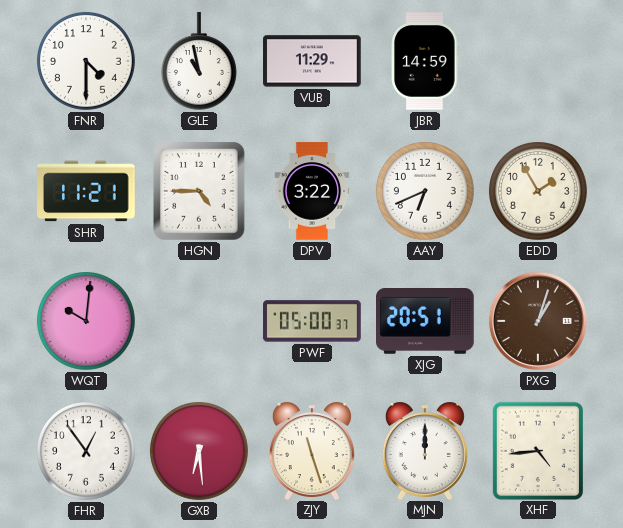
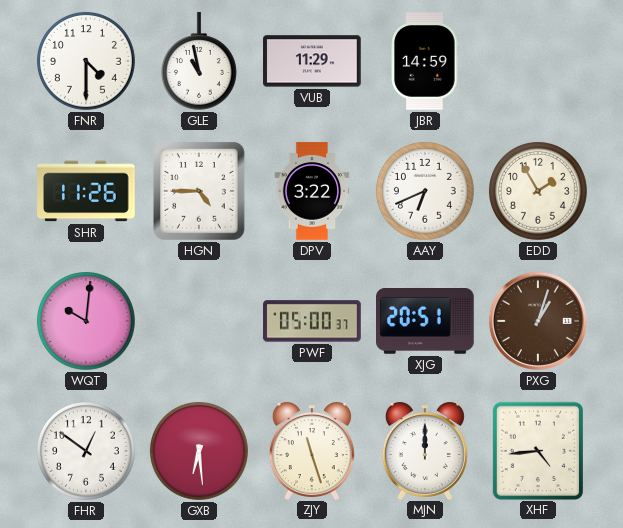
SHR: 11:21 -> 11:26
FHR: 12:54 -> 12:51
